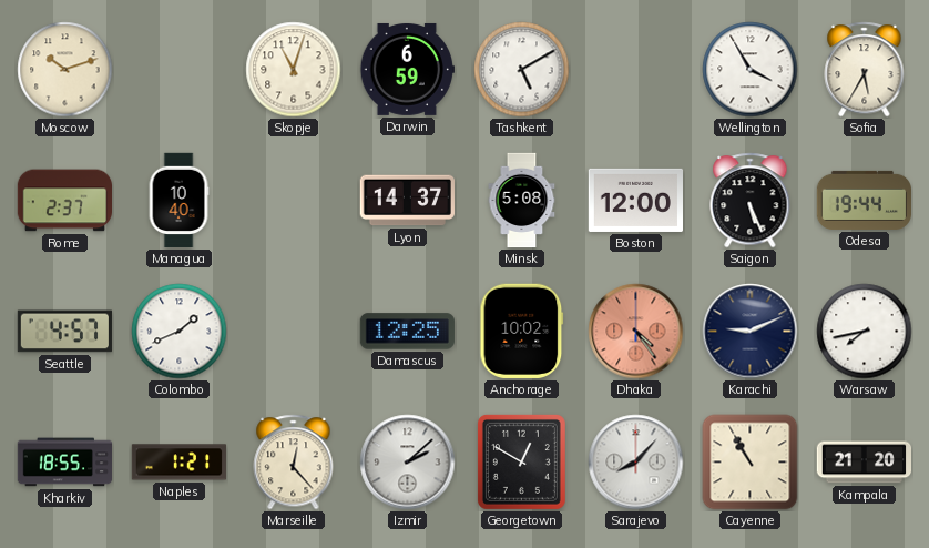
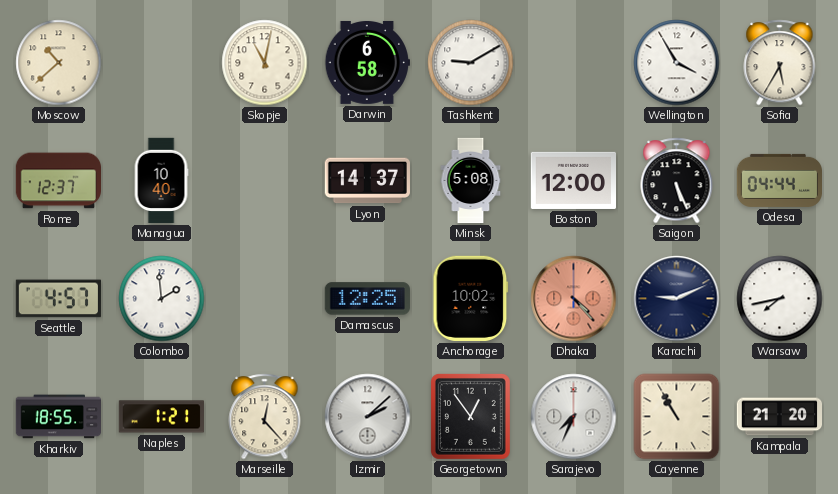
Moscow: 10:12 -> 10:38
Skopje: 11:03 -> 11:02
Darwin: 6:59 -> 6:58
Tashkent: 5:10 -> 9:10
Rome: 2:37 -> 12:37
Odesa: 19:44 -> 04:44
Colombo: 1:41 -> 1:59
Dhaka: 4:24 -> 4:23
Georgetown: 12:50 -> 12:54
Sarajevo: 8:07 -> 7:34
